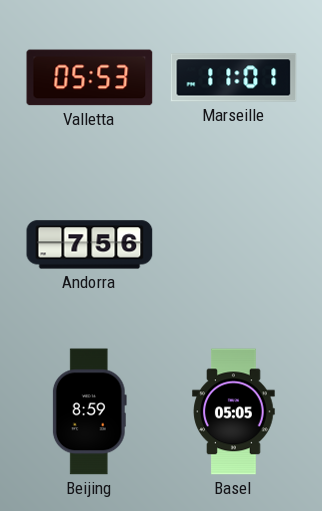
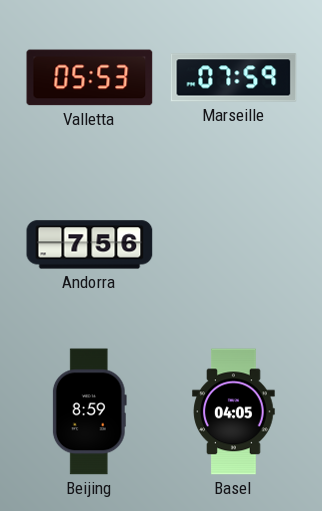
Marseille: 11:01 -> 07:59
Basel: 05:05 -> 04:05
